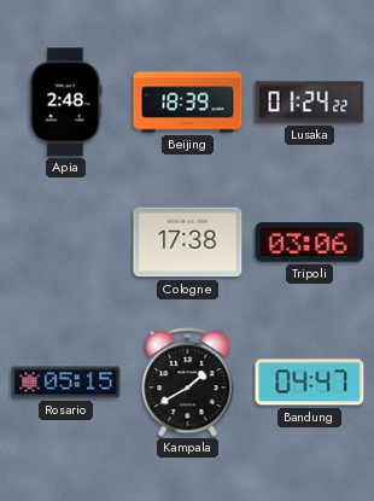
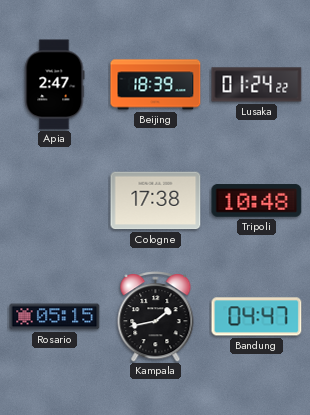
Apia: 2:48 -> 2:47
Tripoli: 03:06 -> 10:48
Kampala: 1:40 -> 1:43
